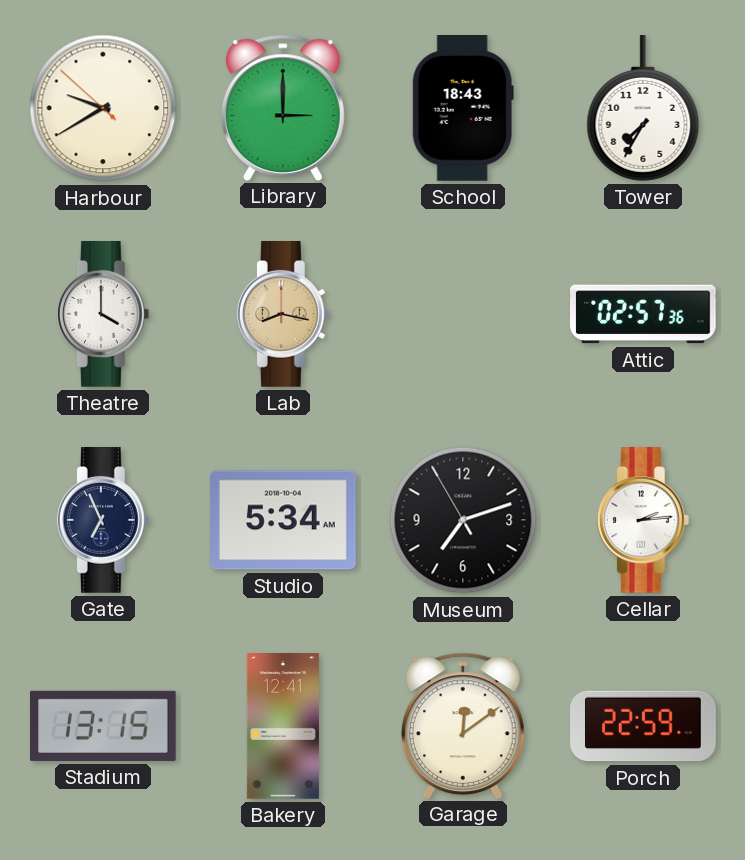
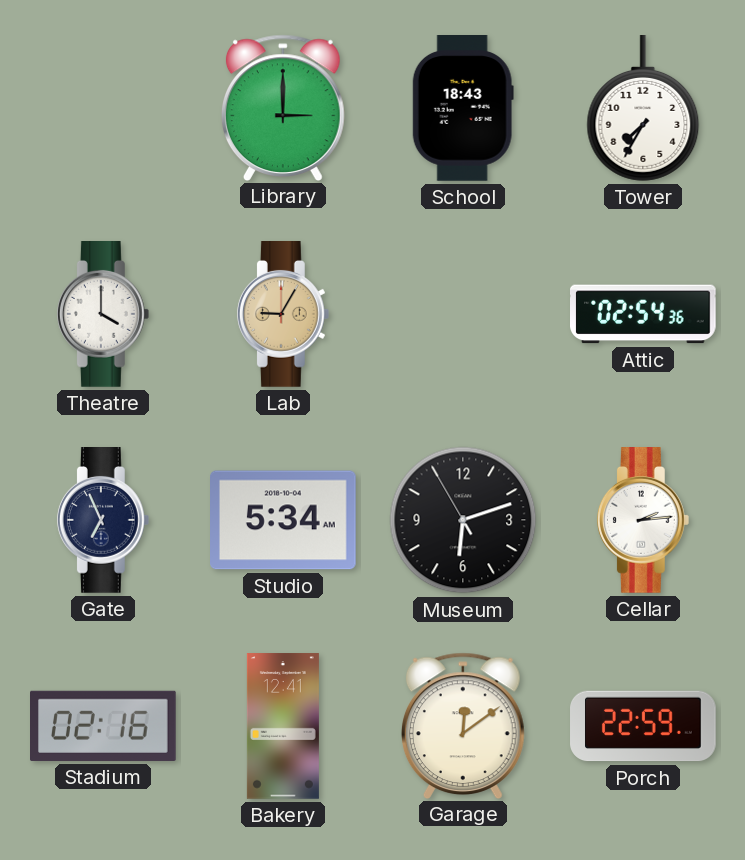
Harbour: 9:39 -> none
Lab: 8:17 -> 9:05
Attic: 02:57 -> 02:54
Museum: 7:11 -> 6:11
Stadium: 13:15 -> 02:16
